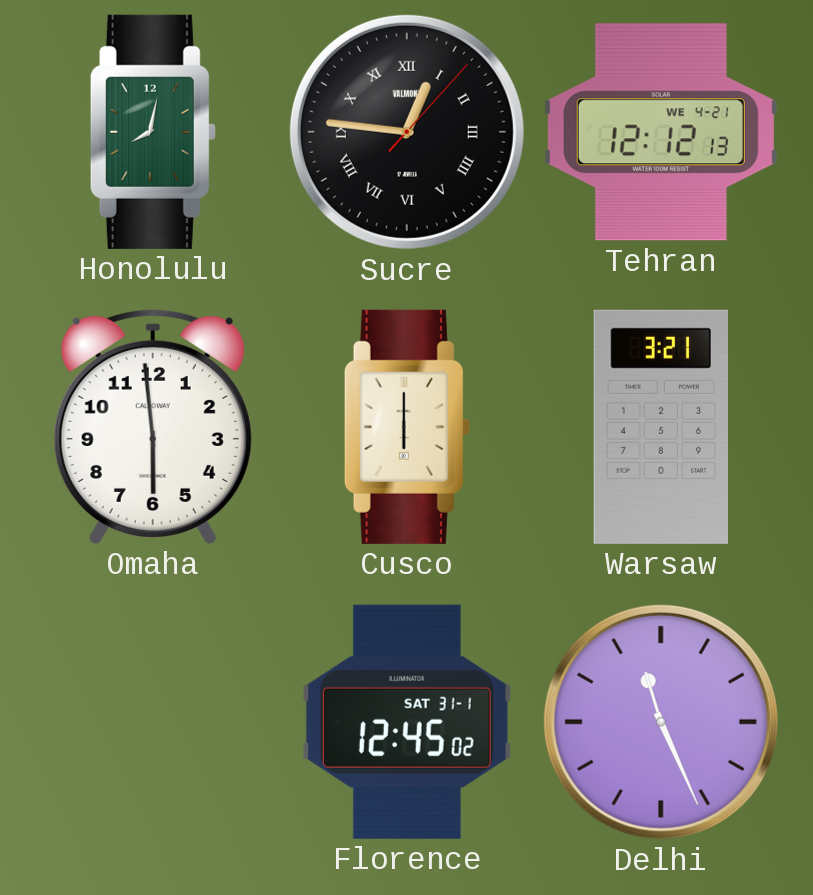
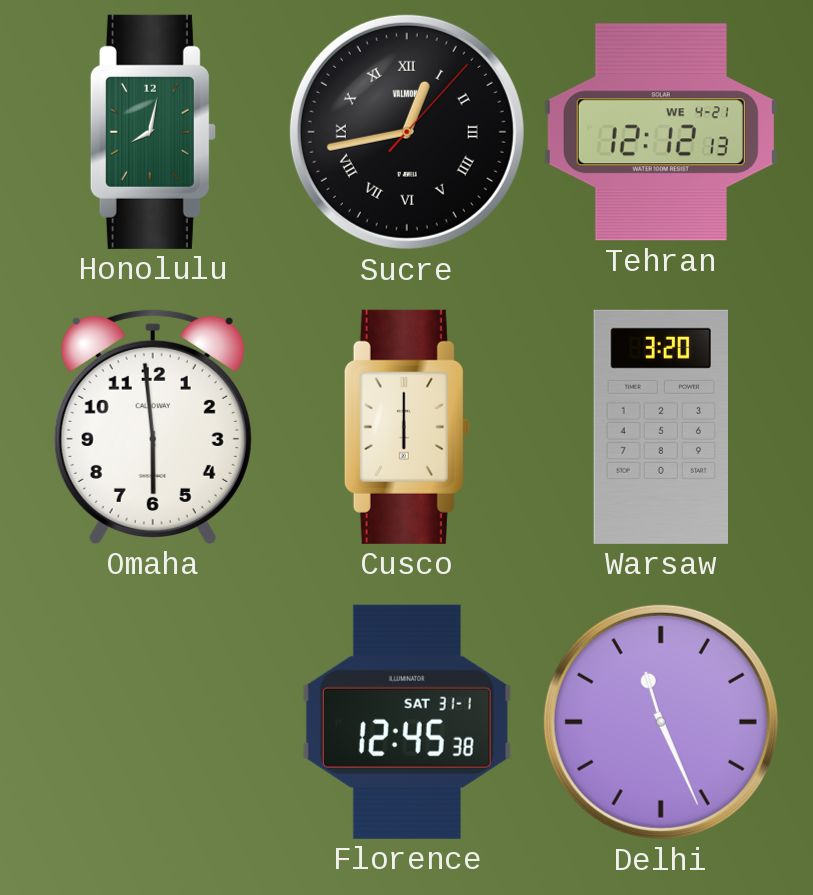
Sucre: 12:46 -> 12:43
Warsaw: 3:21 -> 3:20
Florence: 12:45:02 -> 12:45:38
